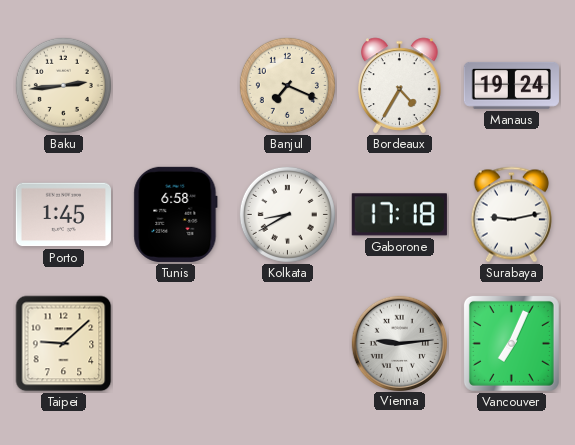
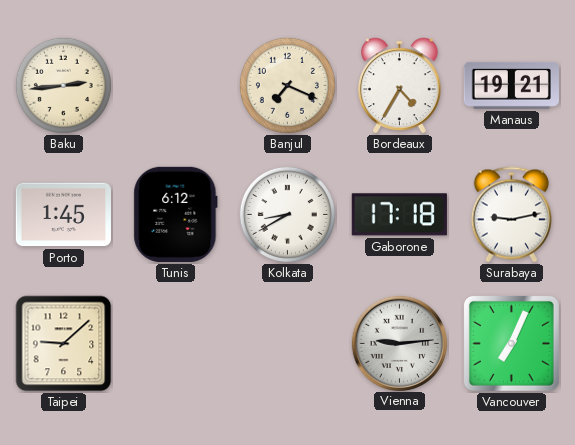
Manaus: 19:24 -> 19:21
Tunis: 6:58 -> 6:12
